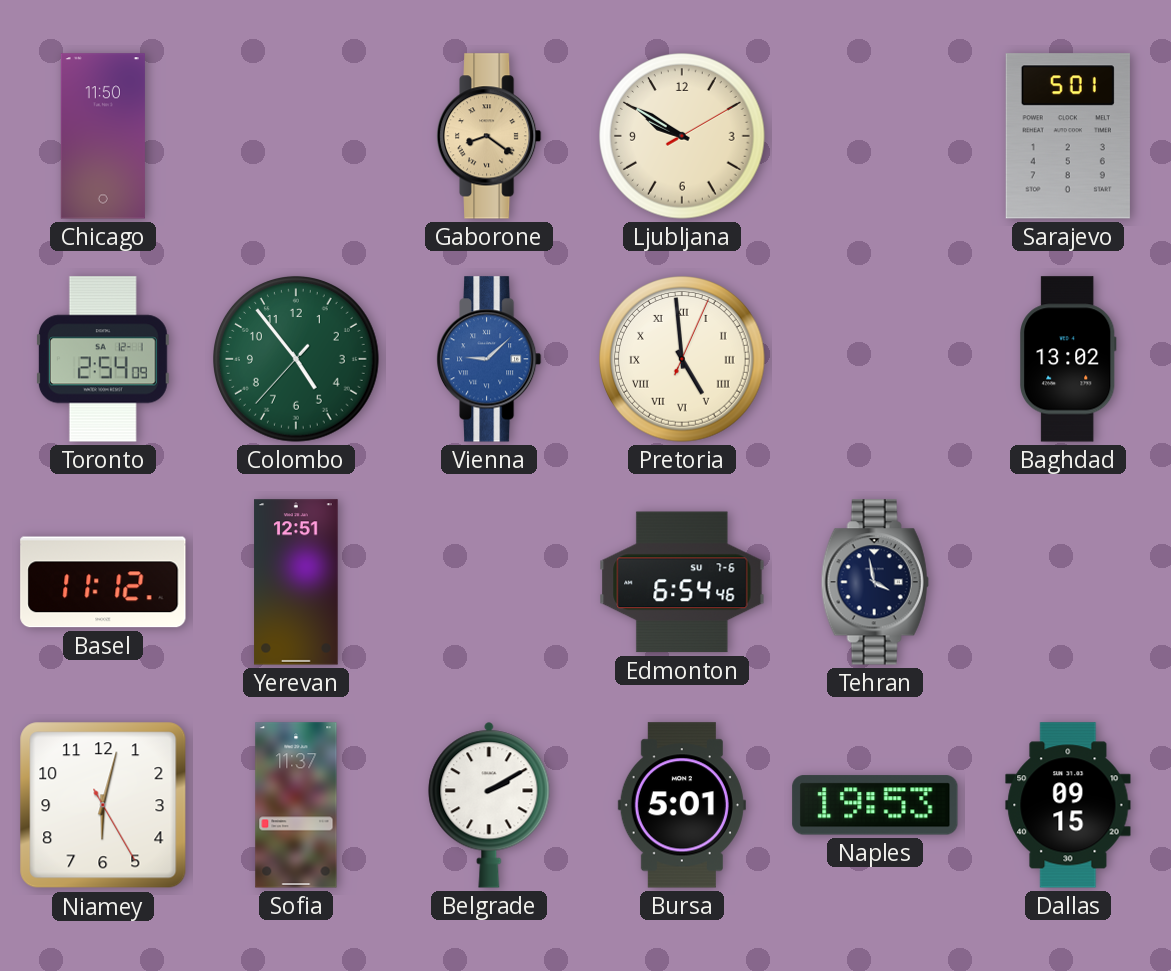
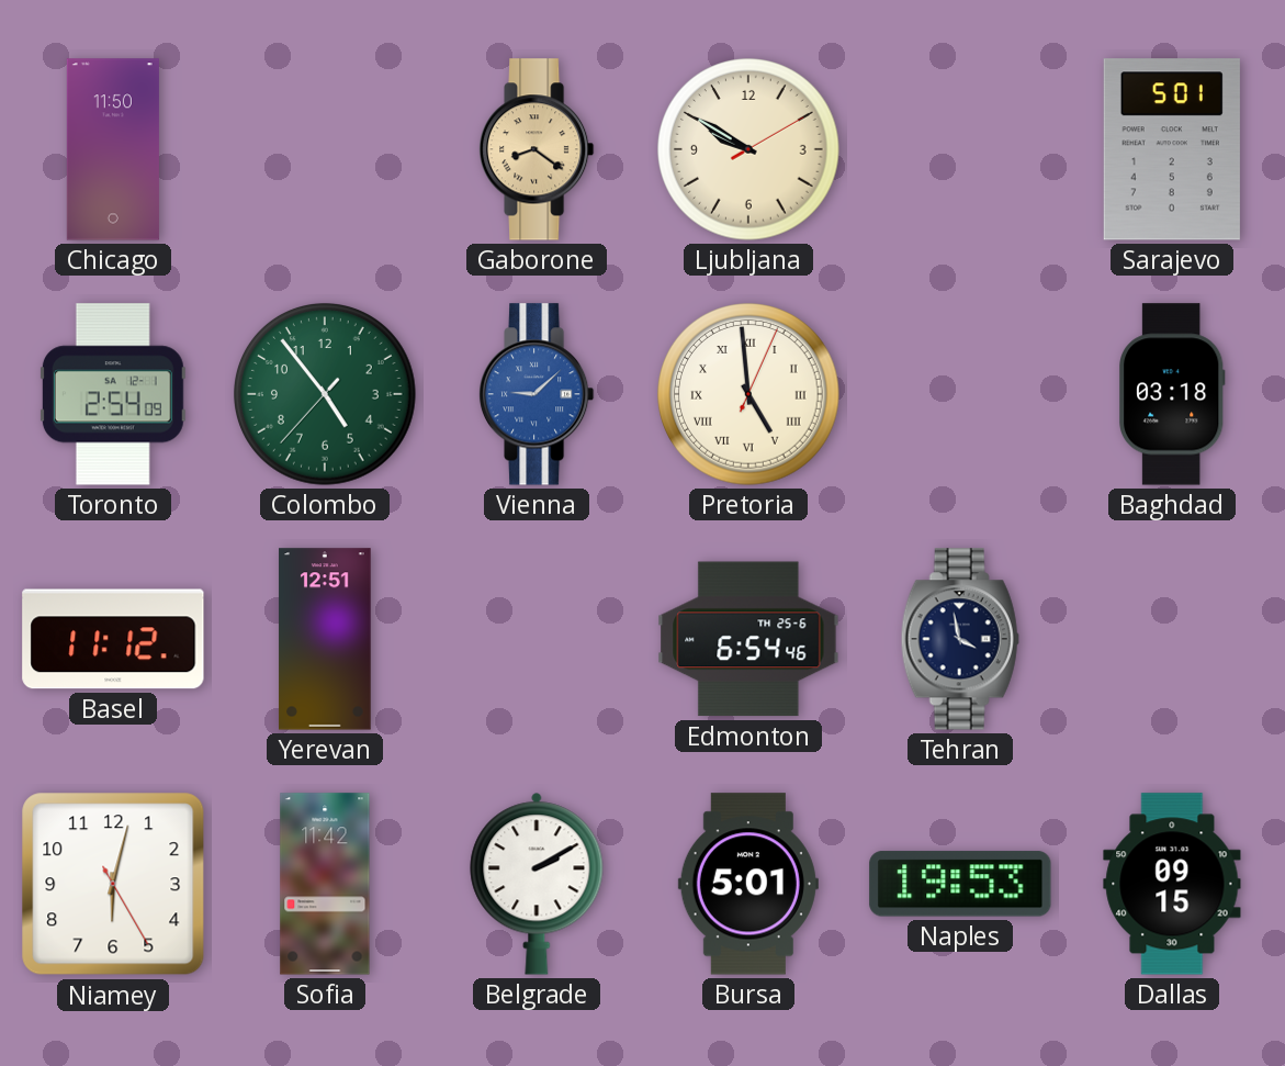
Baghdad: 13:02 -> 03:18
Edmonton date: SU 7-6 -> TH 25-6
Sofia: 11:37 -> 11:42
